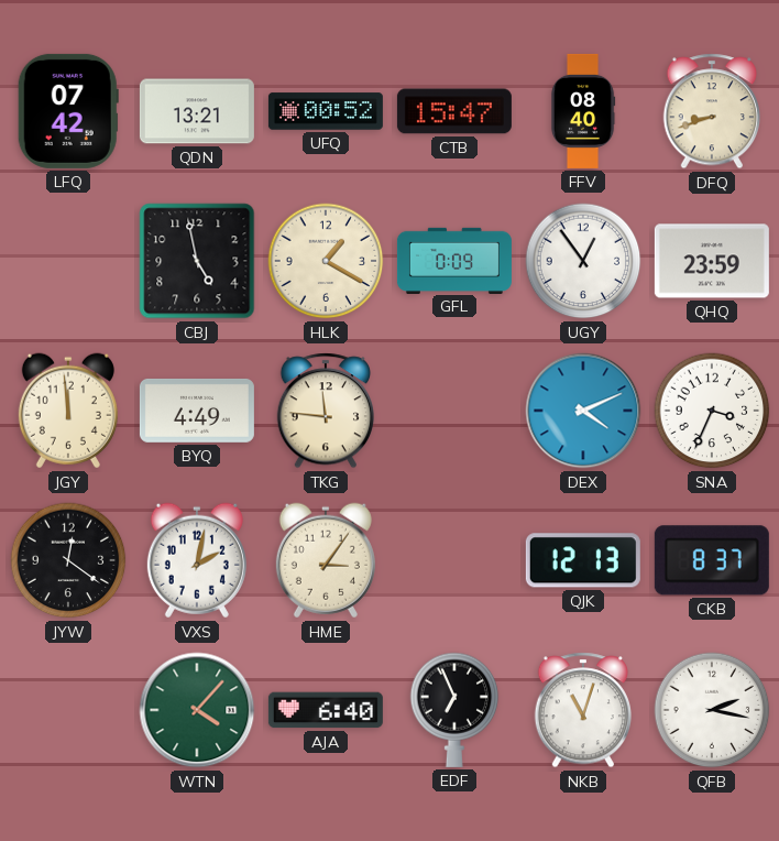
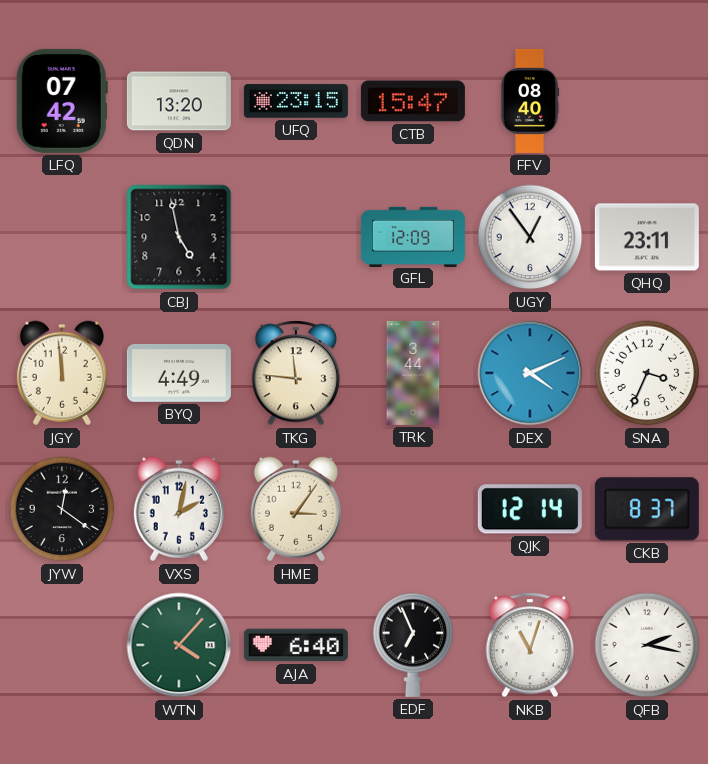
QDN: 13:21 -> 13:20
UFQ: 00:52 -> 23:15
DFQ: 8:42 -> none
HLK: 1:20 -> none
GFL: 0:09 -> 12:09
QHQ: 23:59 -> 23:11
TRK: none -> 3:44
QJK: 12:13 -> 12:14
